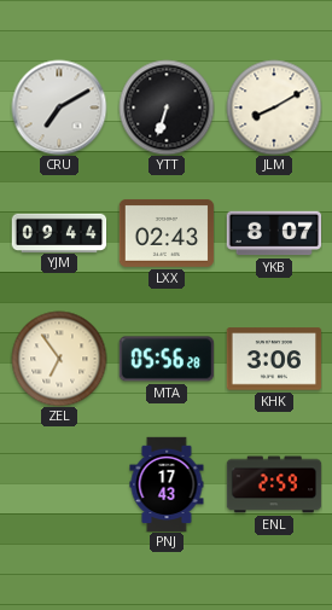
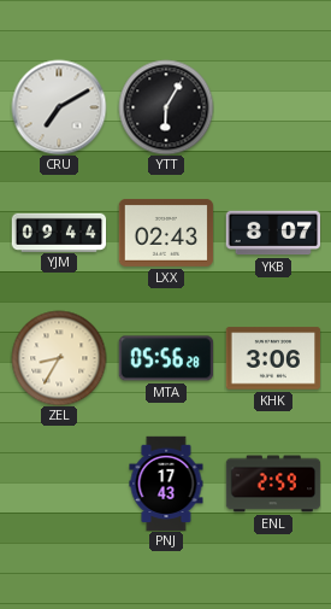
YTT: 6:33 -> 6:05
JLM: 8:10 -> none
ZEL: 6:54 -> 8:35
